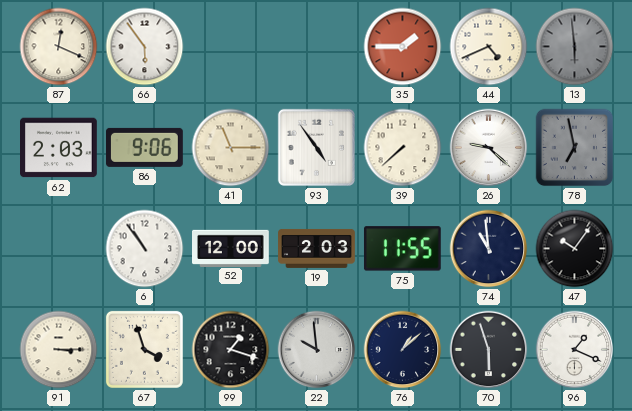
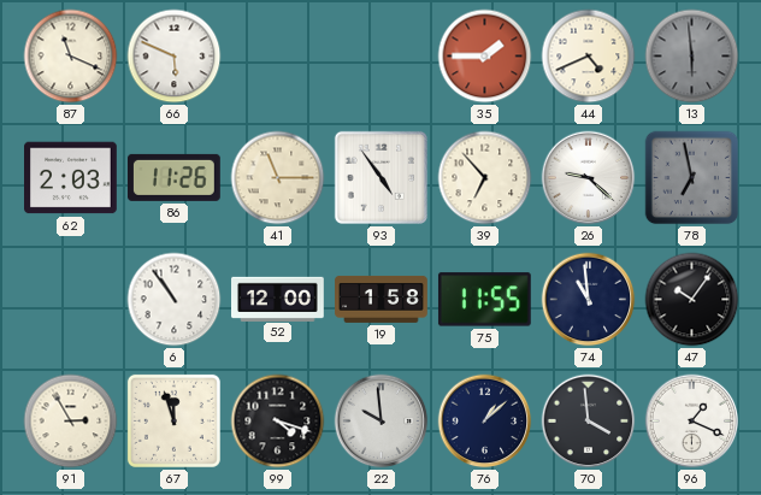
87: 12:19 -> 11:19
66: 5:54 -> 5:49
86: 9:06 -> 11:26
39: 7:38 -> 6:53
19: 2:03 -> 1:58
91: 3:15 -> 2:55
67: 3:57 -> 11:57
99: 1:18 -> 4:18
70: 5:57 -> 3:59
